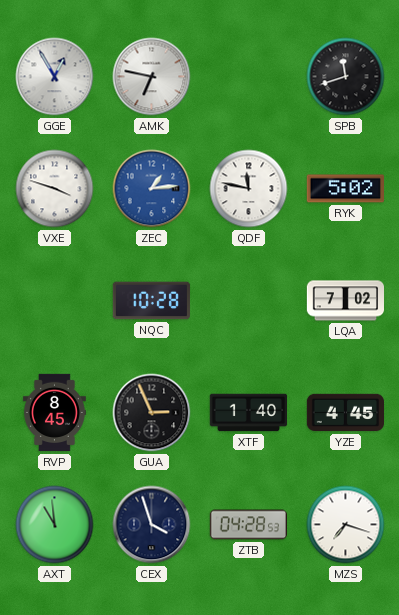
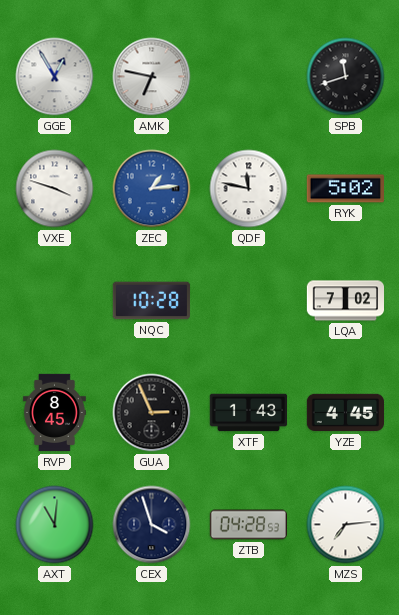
XTF: 1:40 -> 1:43
AXT: 10:59 -> 11:01
MZS: 7:18 -> 7:14
